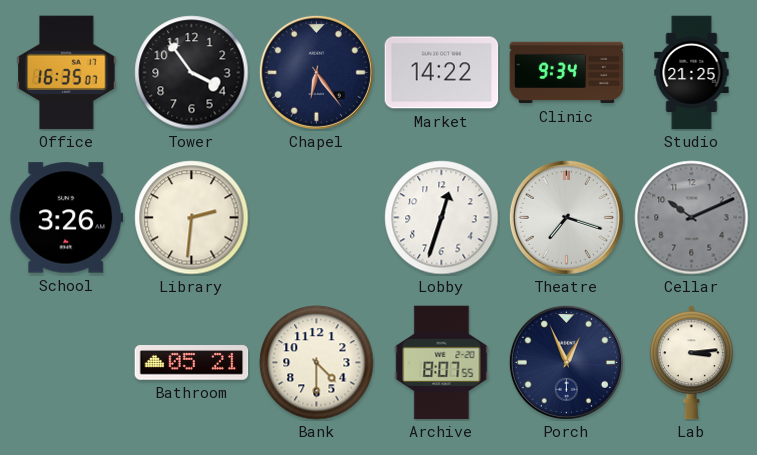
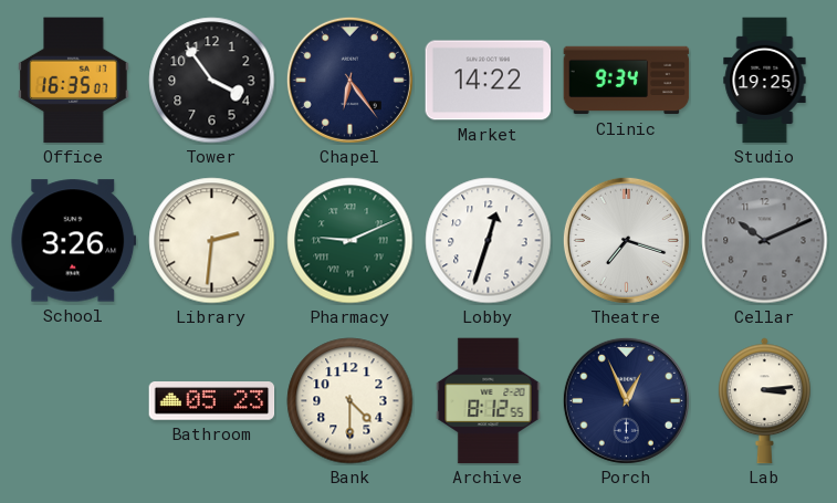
Studio: 21:25 -> 19:25
Pharmacy: none -> 9:11
Bathroom: 05:21 -> 05:23
Archive: 8:07 -> 8:12
